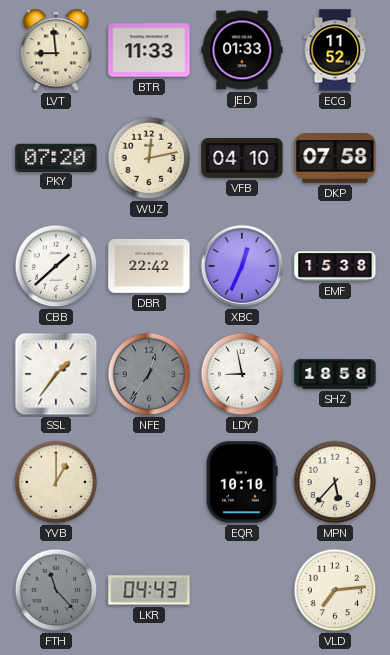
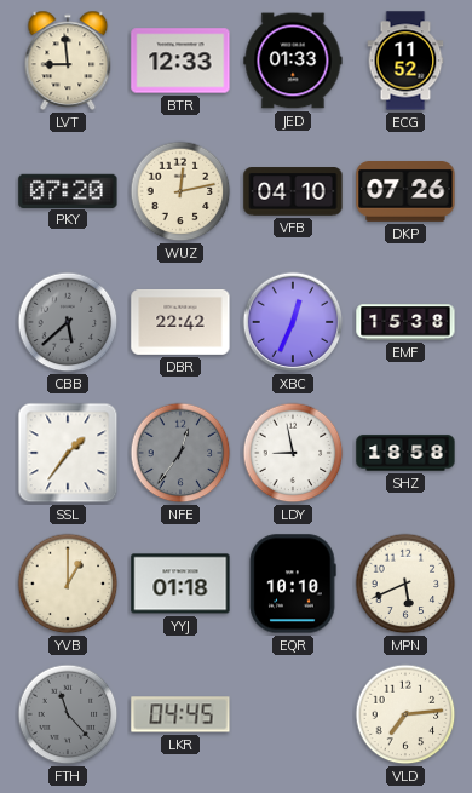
BTR: 11:33 -> 12:33
DKP: 07:58 -> 07:26
CBB: 1:38 -> 5:38
CBB dial: white -> grey
YYJ: none -> 01:18
MPN: 5:37 -> 5:41
LKR: 04:43 -> 04:45
